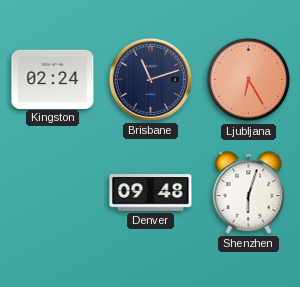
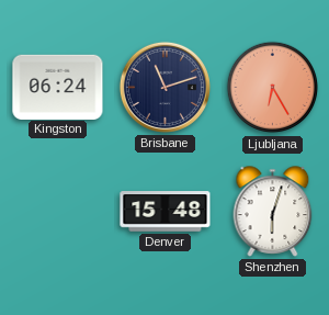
Kingston: 02:24 -> 06:24
Denver: 09:48 -> 15:48
